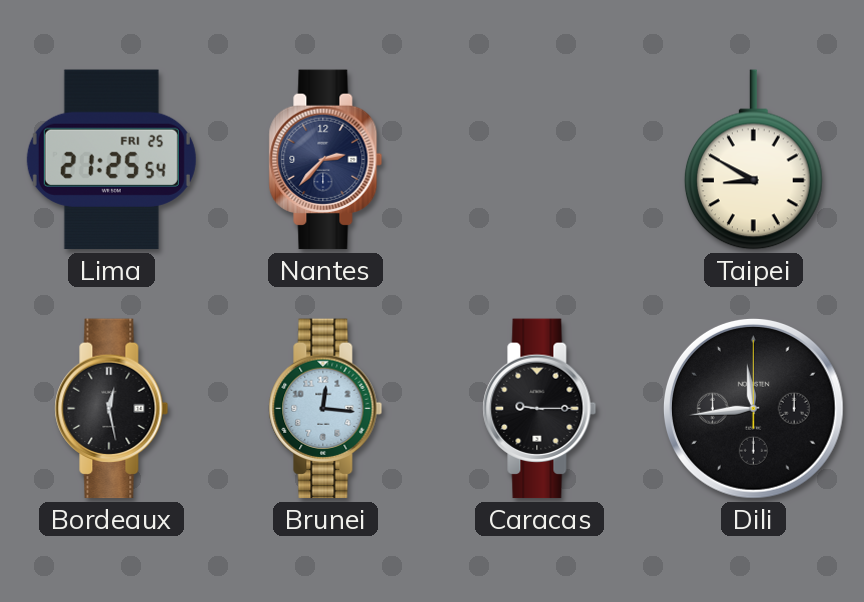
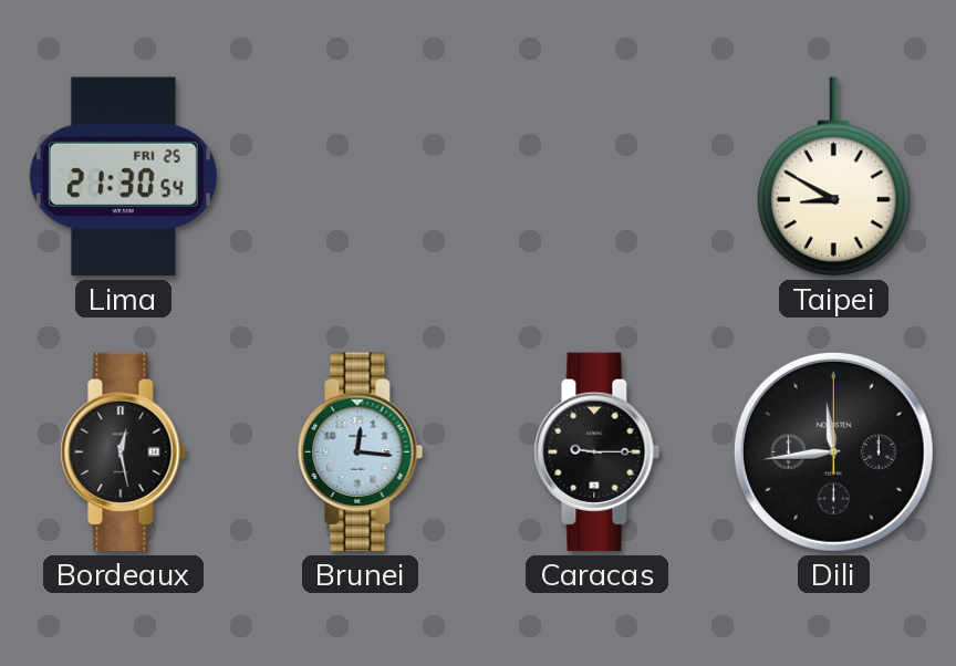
Lima: 21:25 -> 21:30
Nantes: 2:37 -> none
